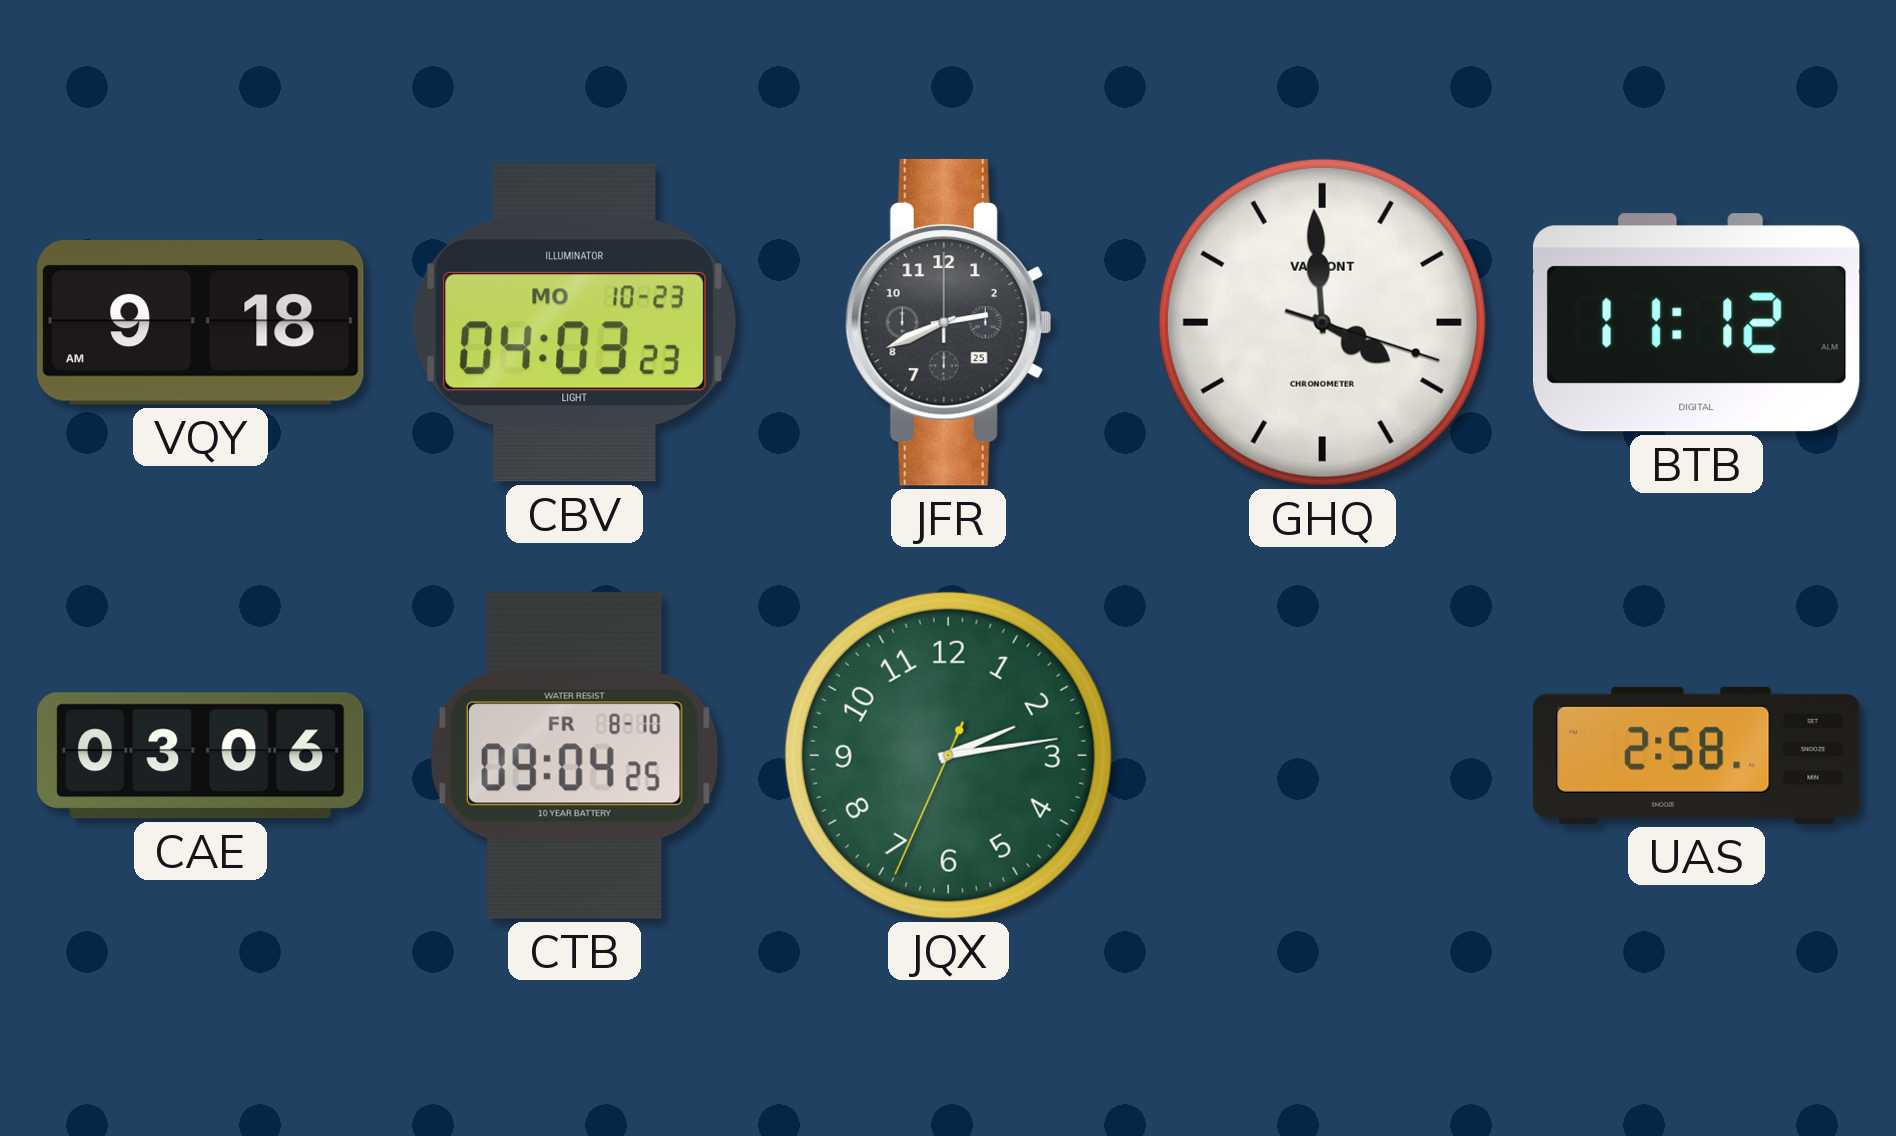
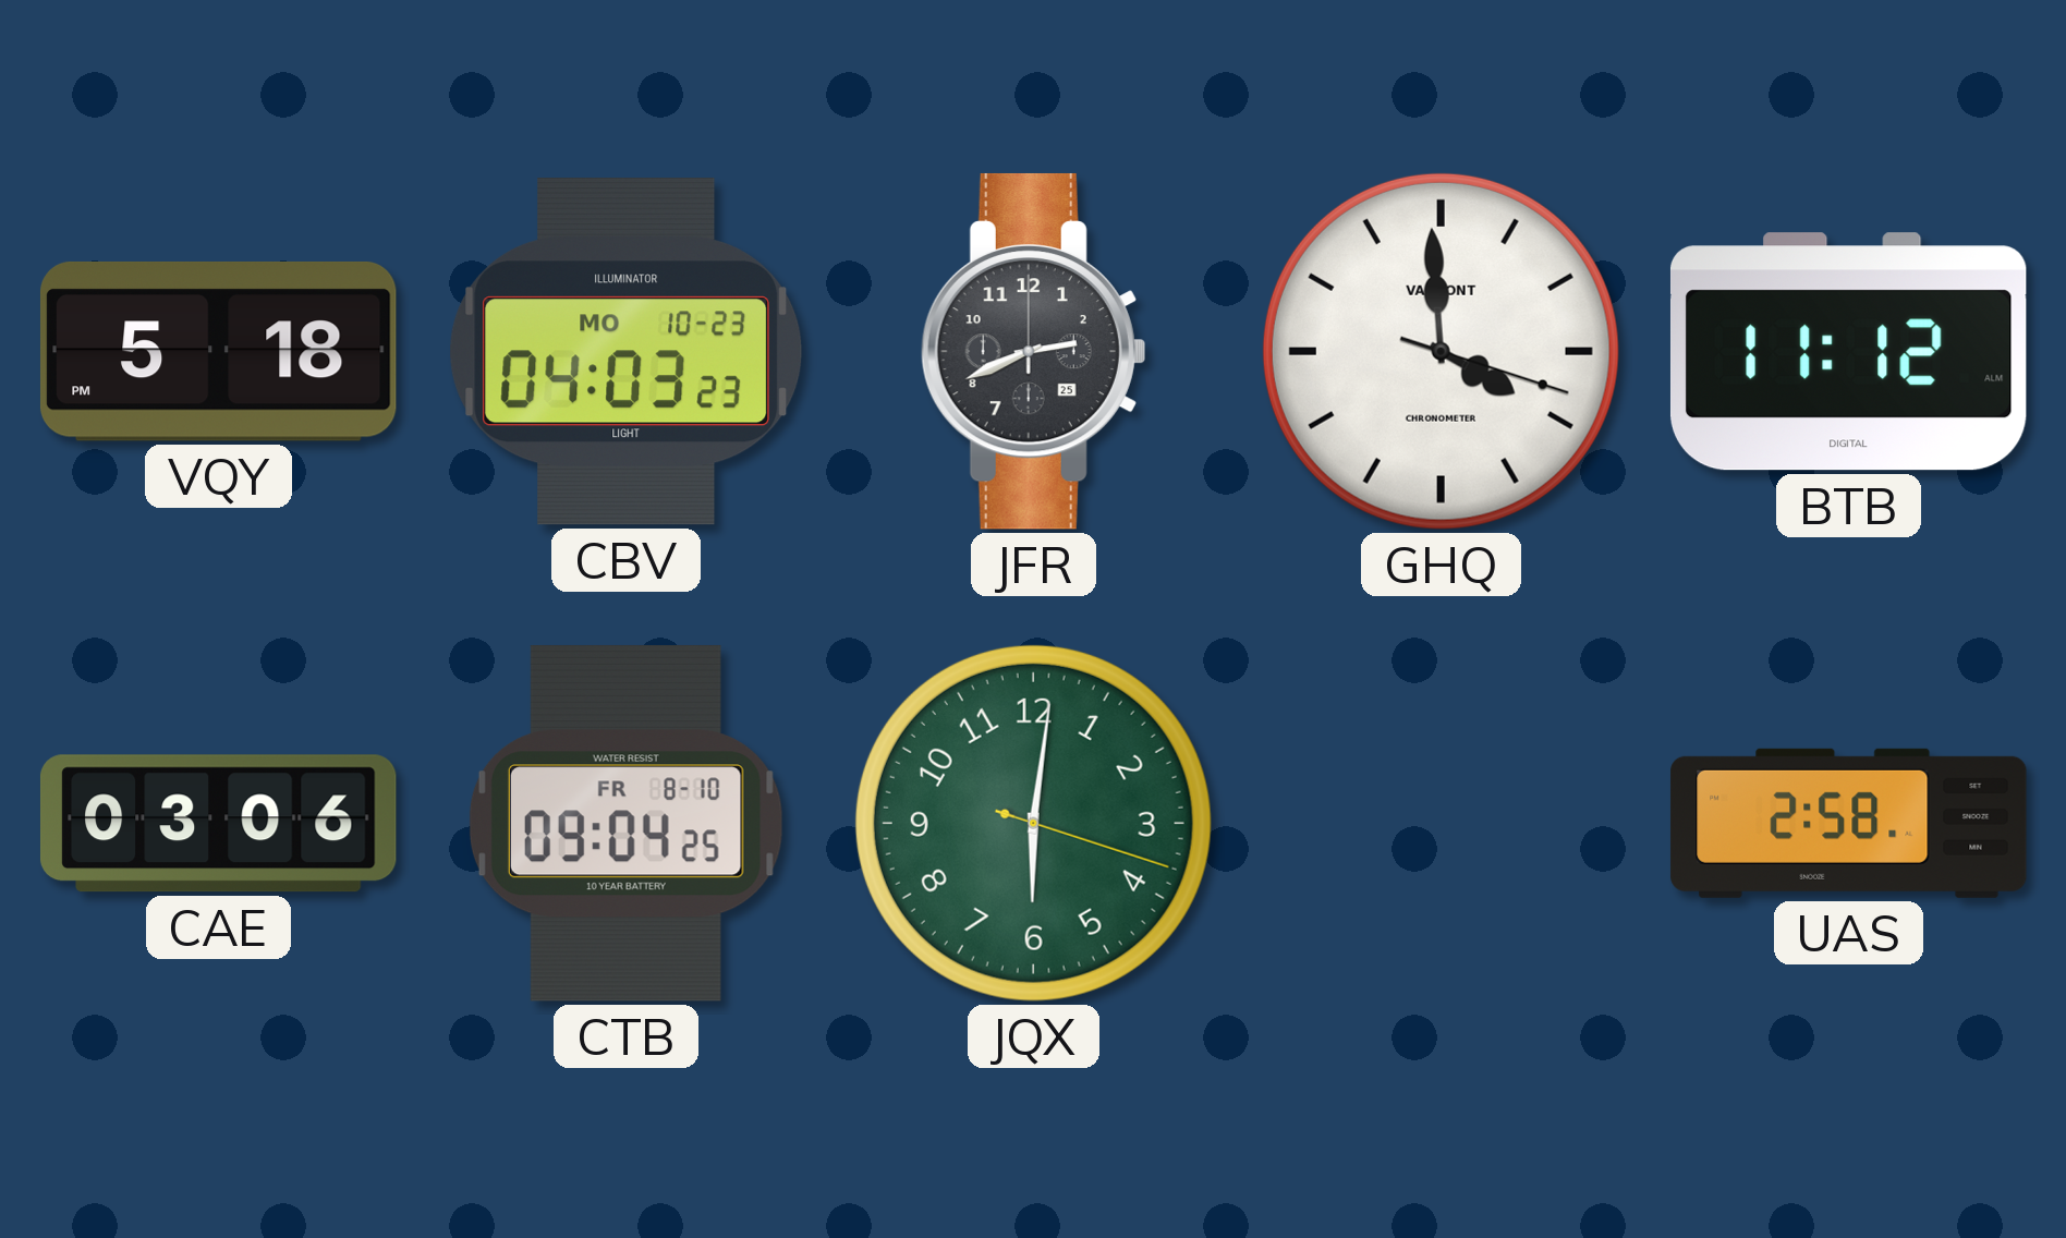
VQY: 9:18 -> 5:18
JQX: 2:13 -> 6:01
